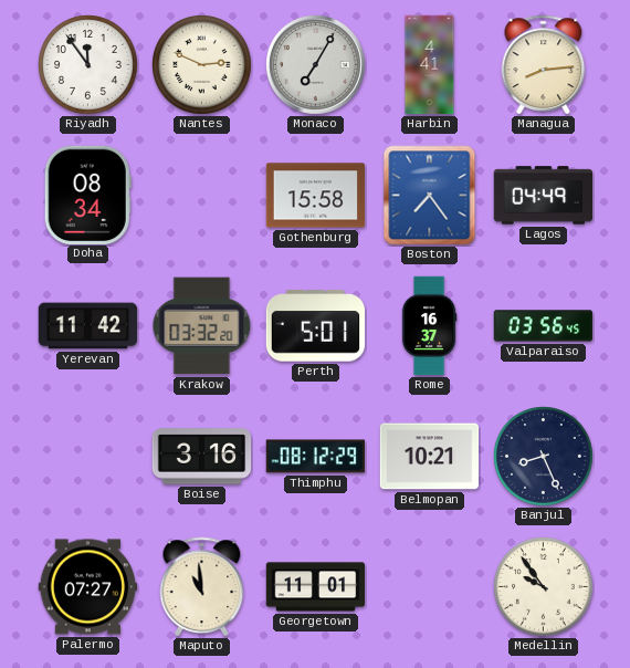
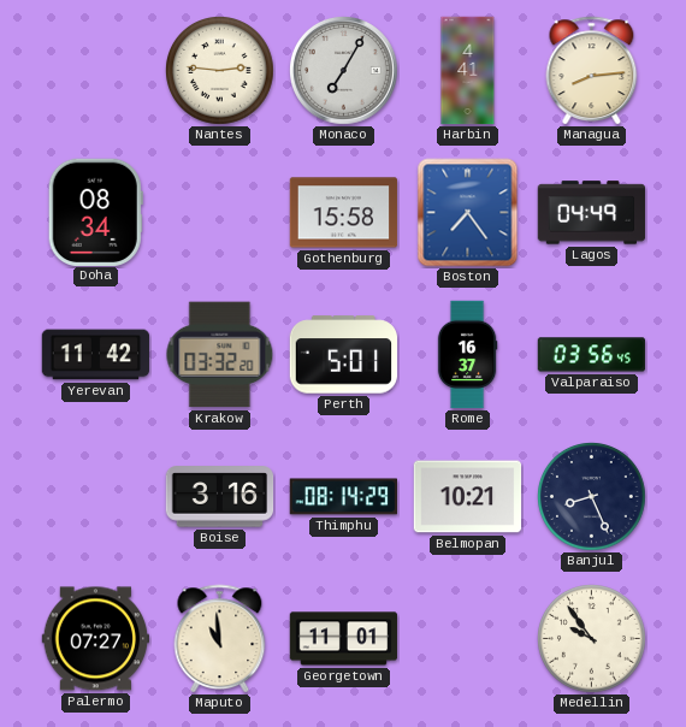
Riyadh: 11:54 -> none
Nantes: 2:49 -> 2:46
Thimphu: 08:12 -> 08:14
